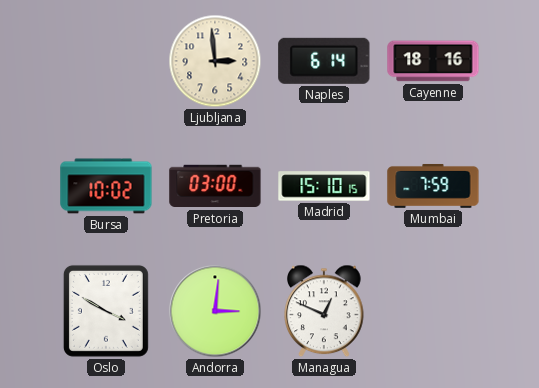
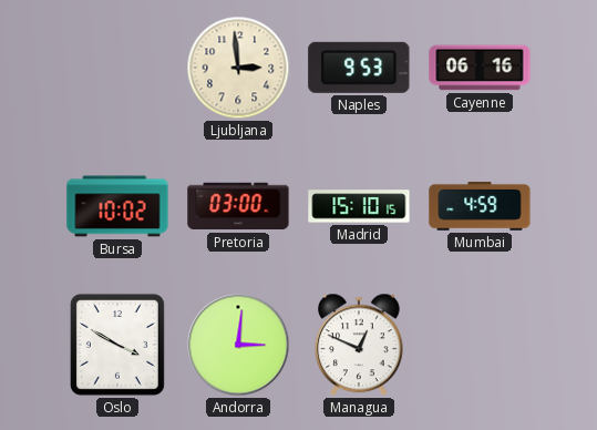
Naples: 6:14 -> 9:53
Cayenne: 18:16 -> 06:16
Mumbai: 7:59 -> 4:59
